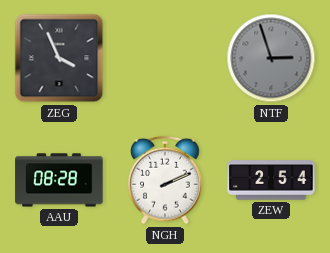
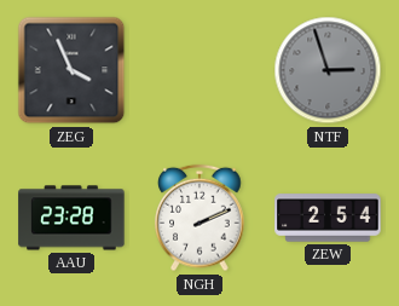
AAU: 08:28 -> 23:28
